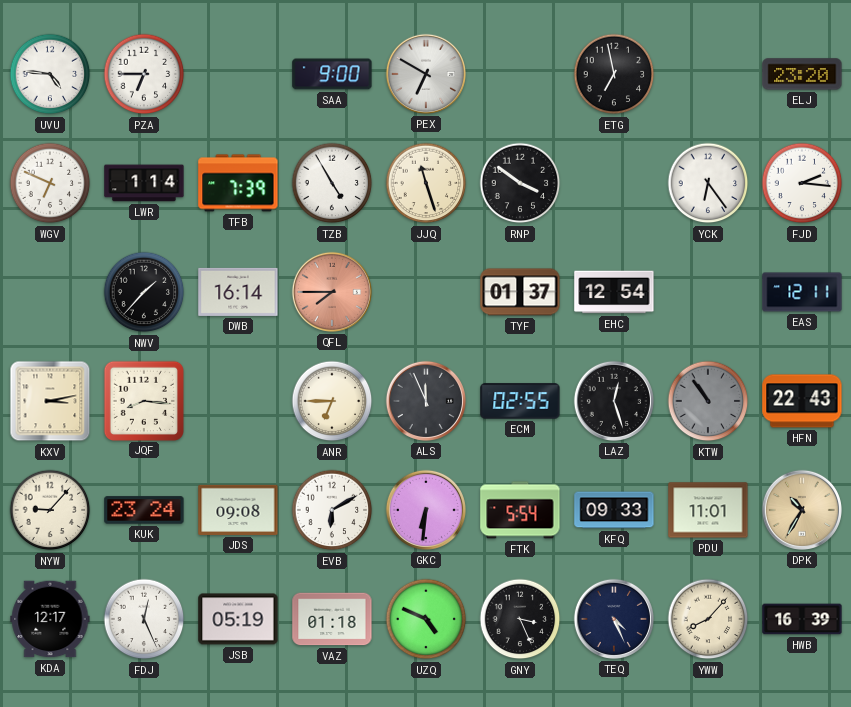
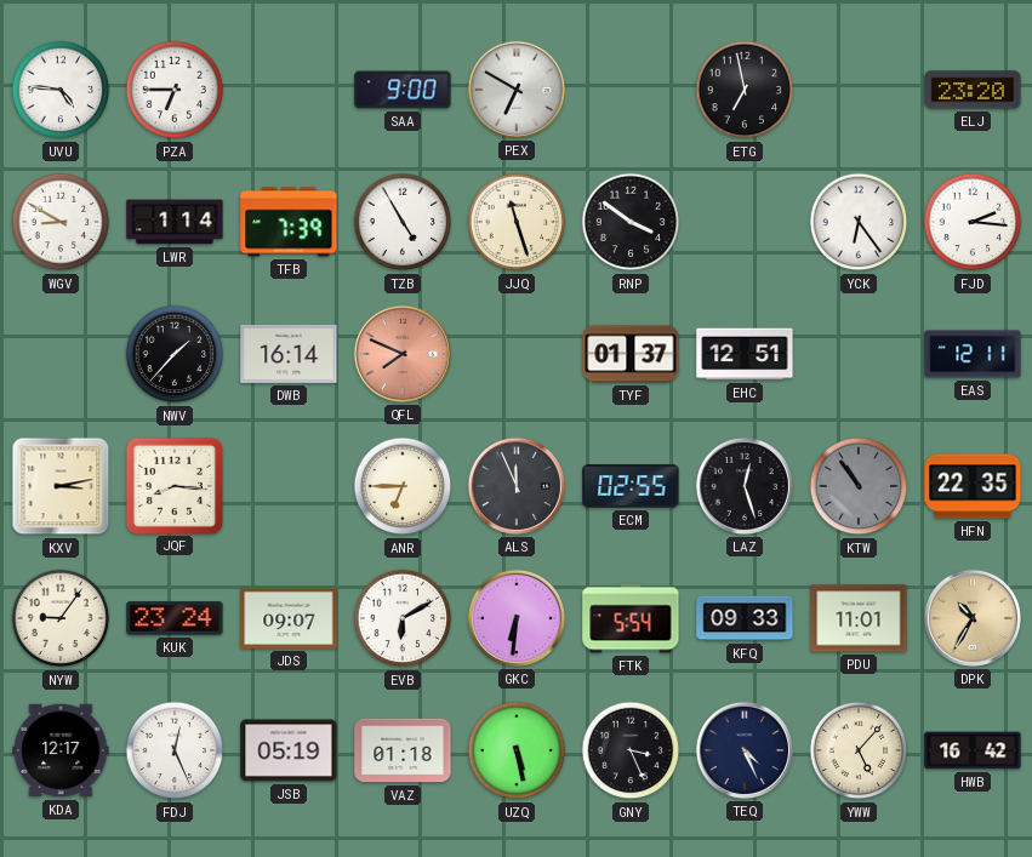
WGV: 6:49 -> 8:50
QFL: 7:45 -> 7:49
EHC: 12:54 -> 12:51
HFN: 22:43 -> 22:35
NYW: 9:07 -> 9:06
JDS: 09:08 -> 09:07
UZQ: 4:49 -> 5:28
YWW: 8:07 -> 5:07
HWB: 16:39 -> 16:42
